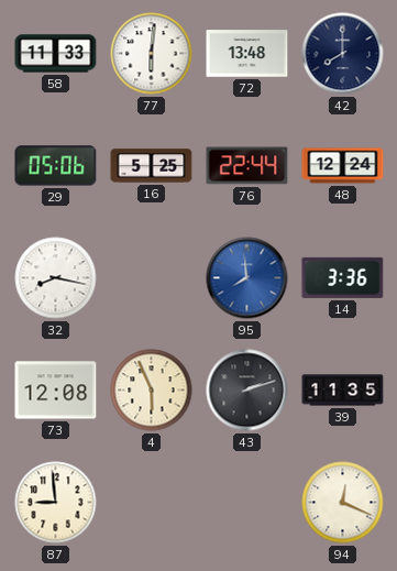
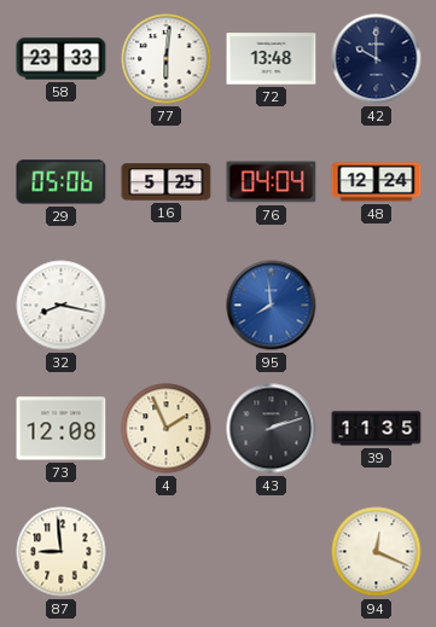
58: 11:33 -> 23:33
42: 8:00 -> 10:00
76: 22:44 -> 04:04
14: 3:36 -> none
4: 5:56 -> 1:56
